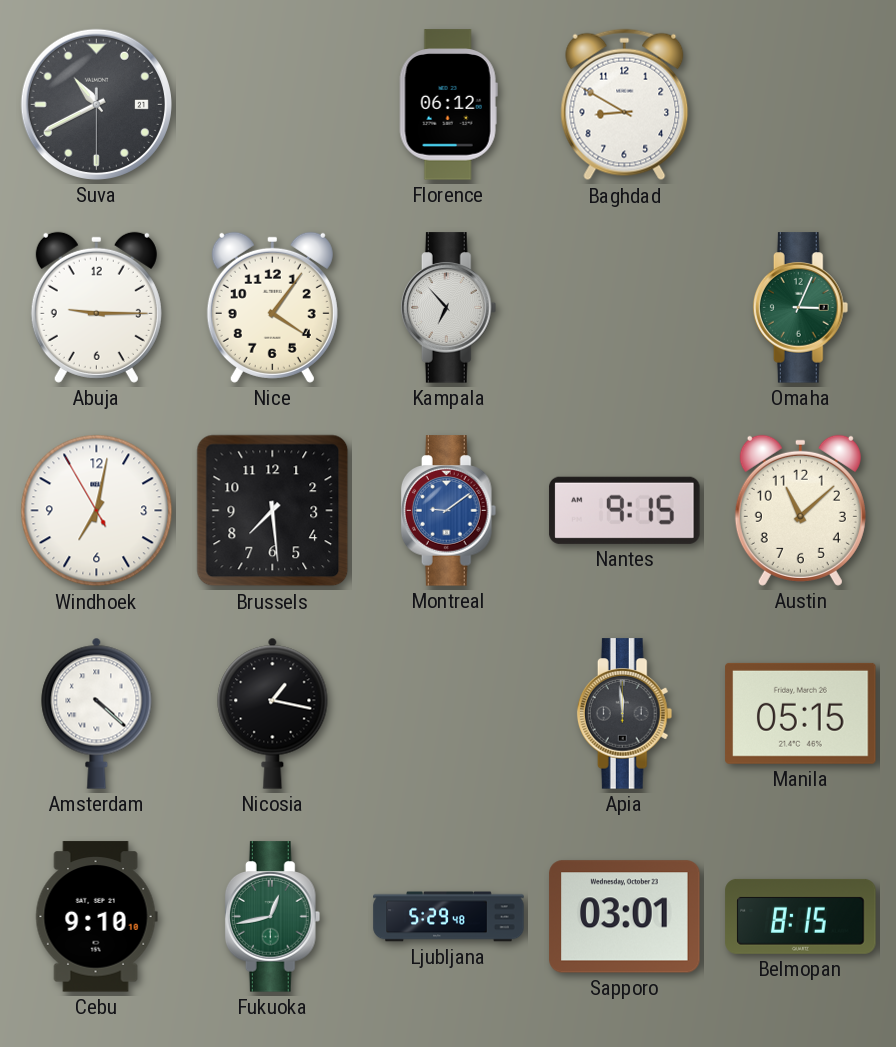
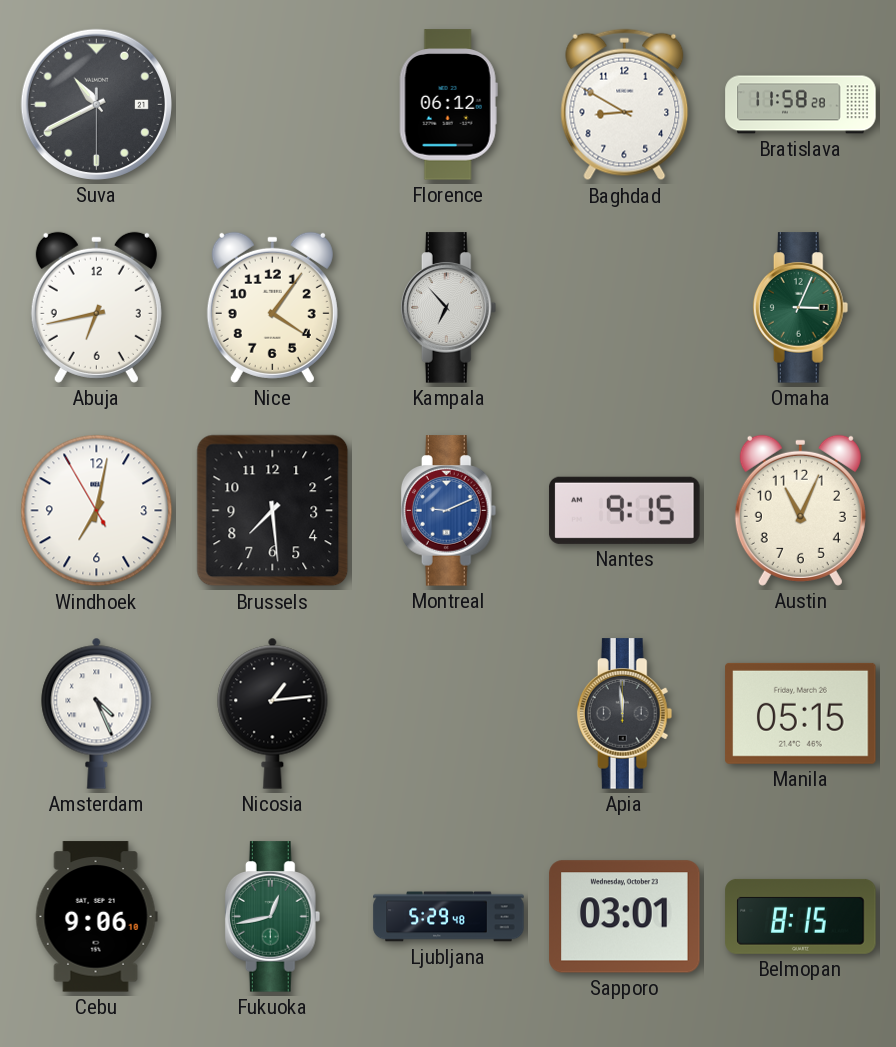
Bratislava: none -> 11:58
Abuja: 9:15 -> 6:43
Montreal: 9:09 -> 9:11
Austin: 11:08 -> 11:04
Amsterdam: 4:22 -> 4:26
Nicosia: 1:17 -> 1:14
Cebu: 9:10 -> 9:06
